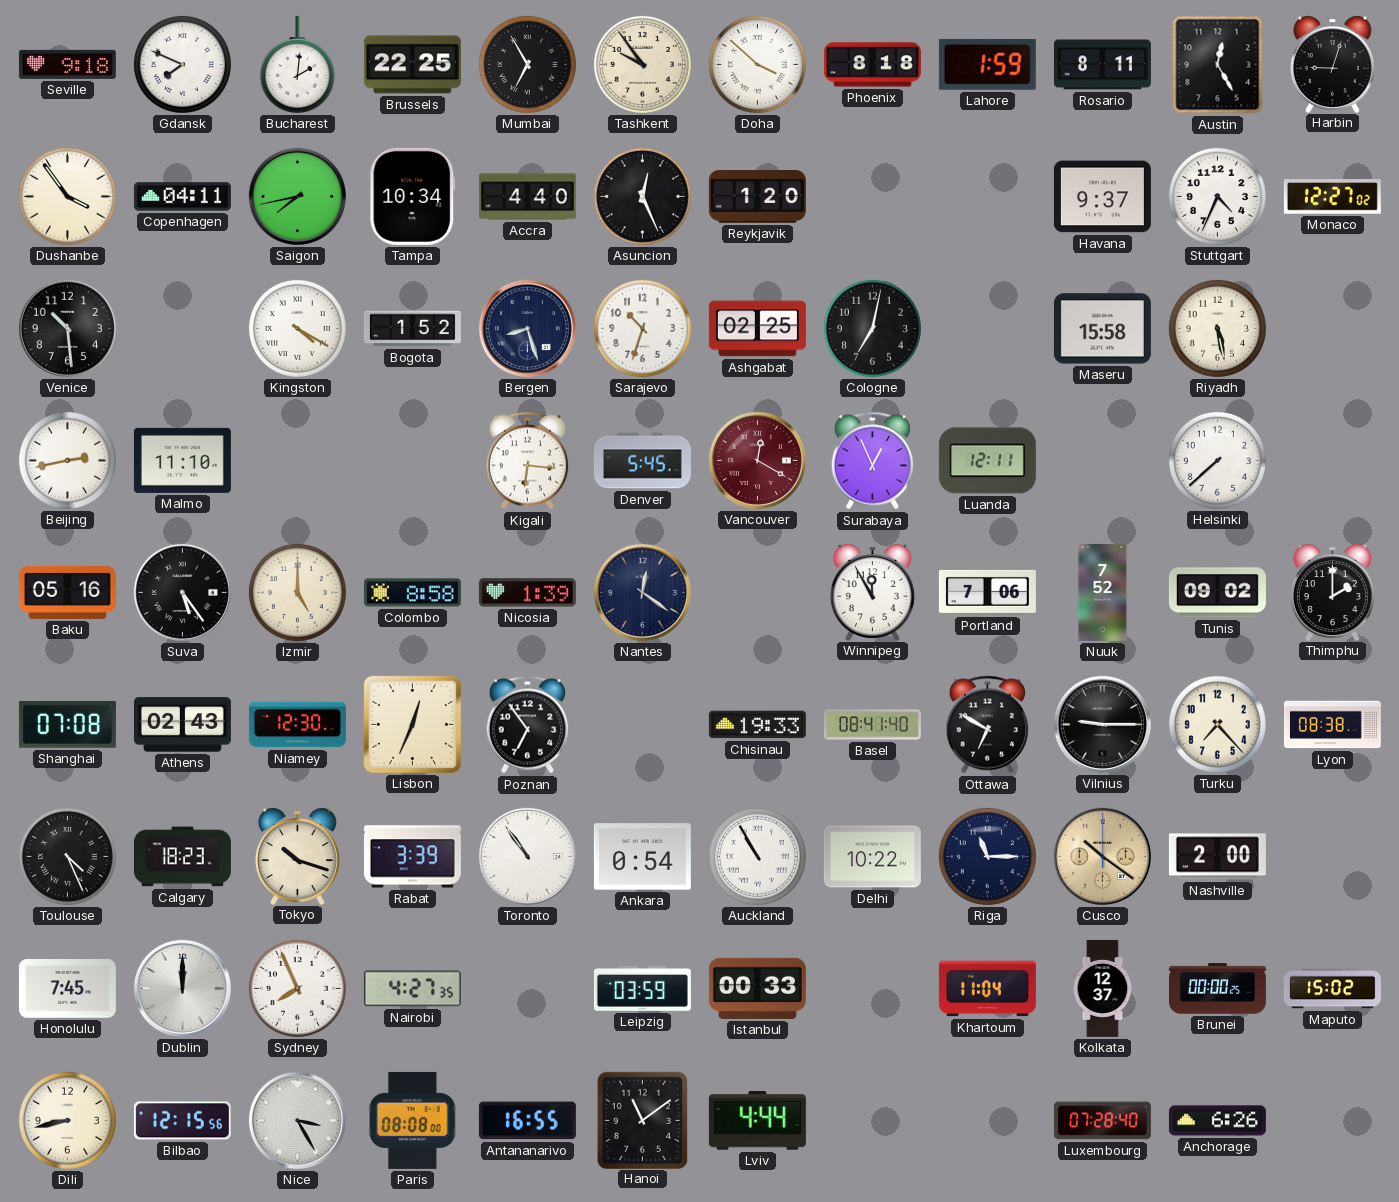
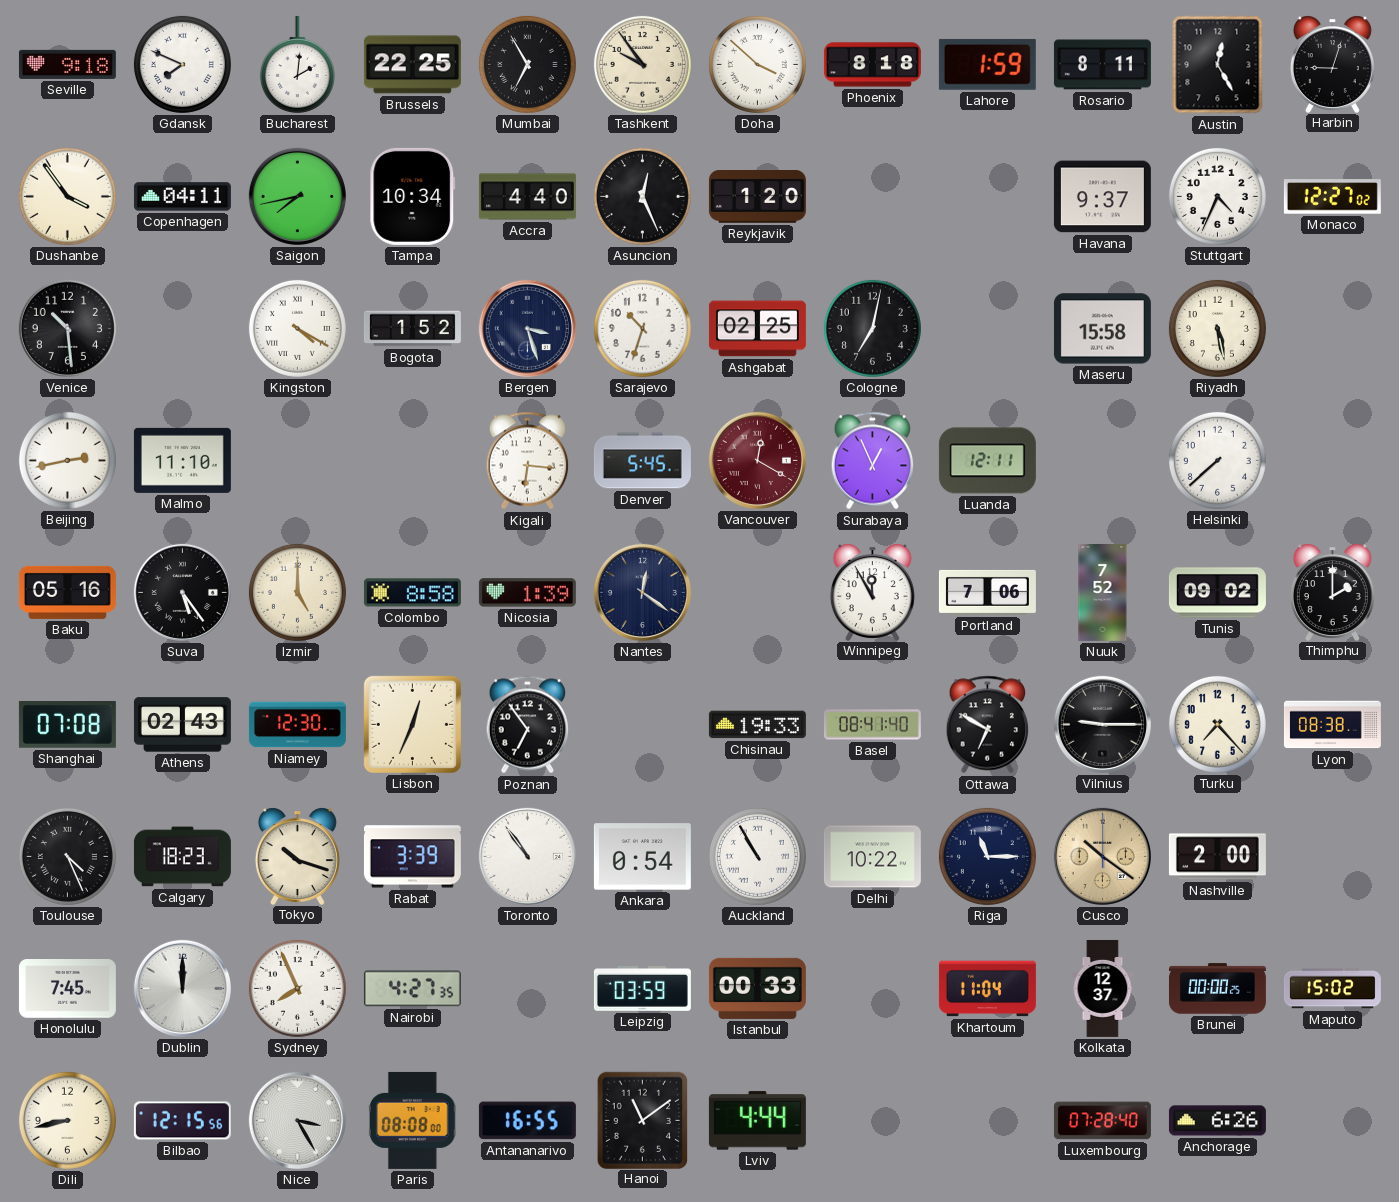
Bergen: 8:27 -> 3:27
